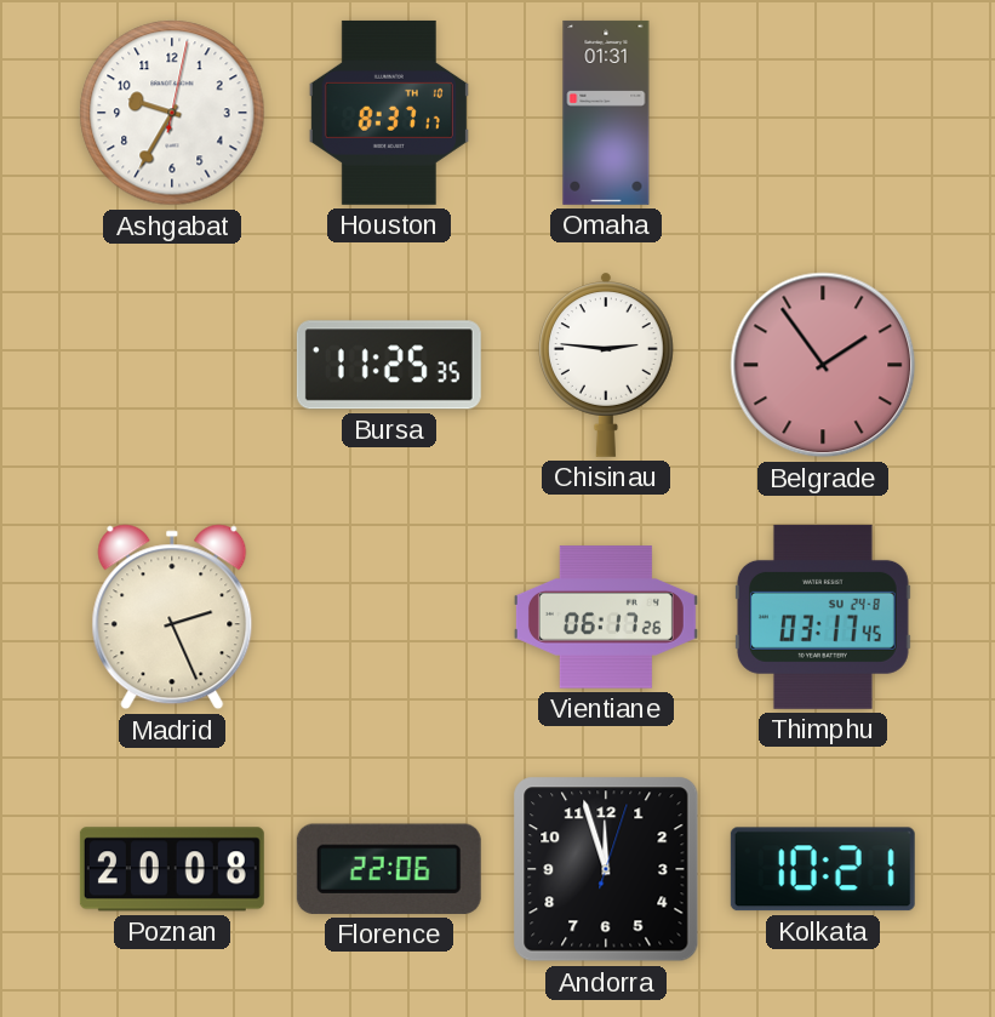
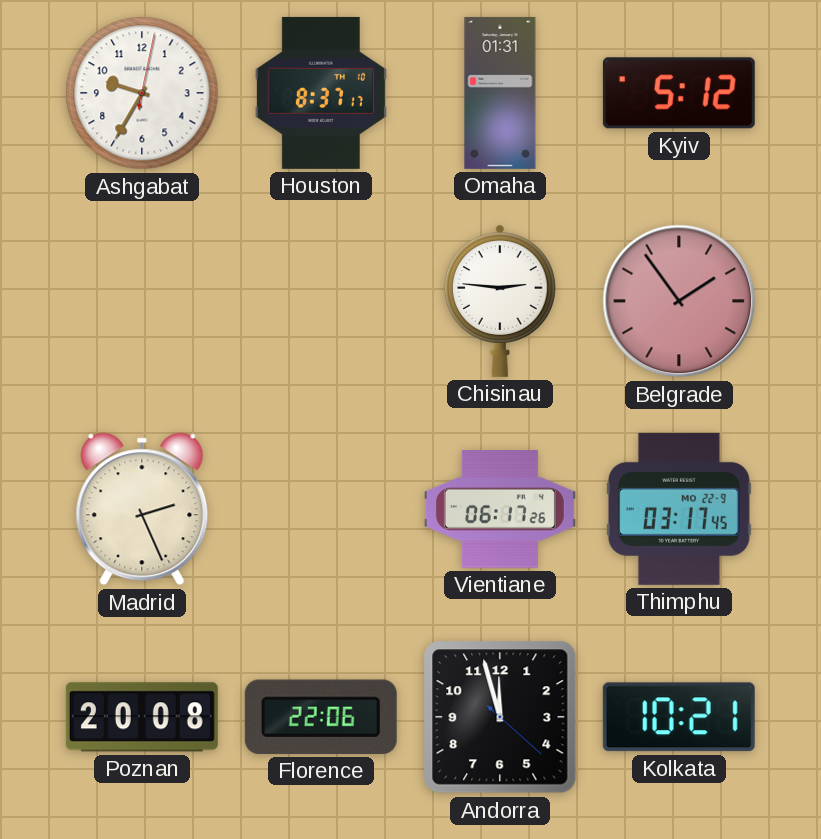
Kyiv: none -> 5:12
Bursa: 11:25 -> none
Thimphu date: SU 24-8 -> MO 22-9
Andorra: 11:57:03 -> 11:57:22
